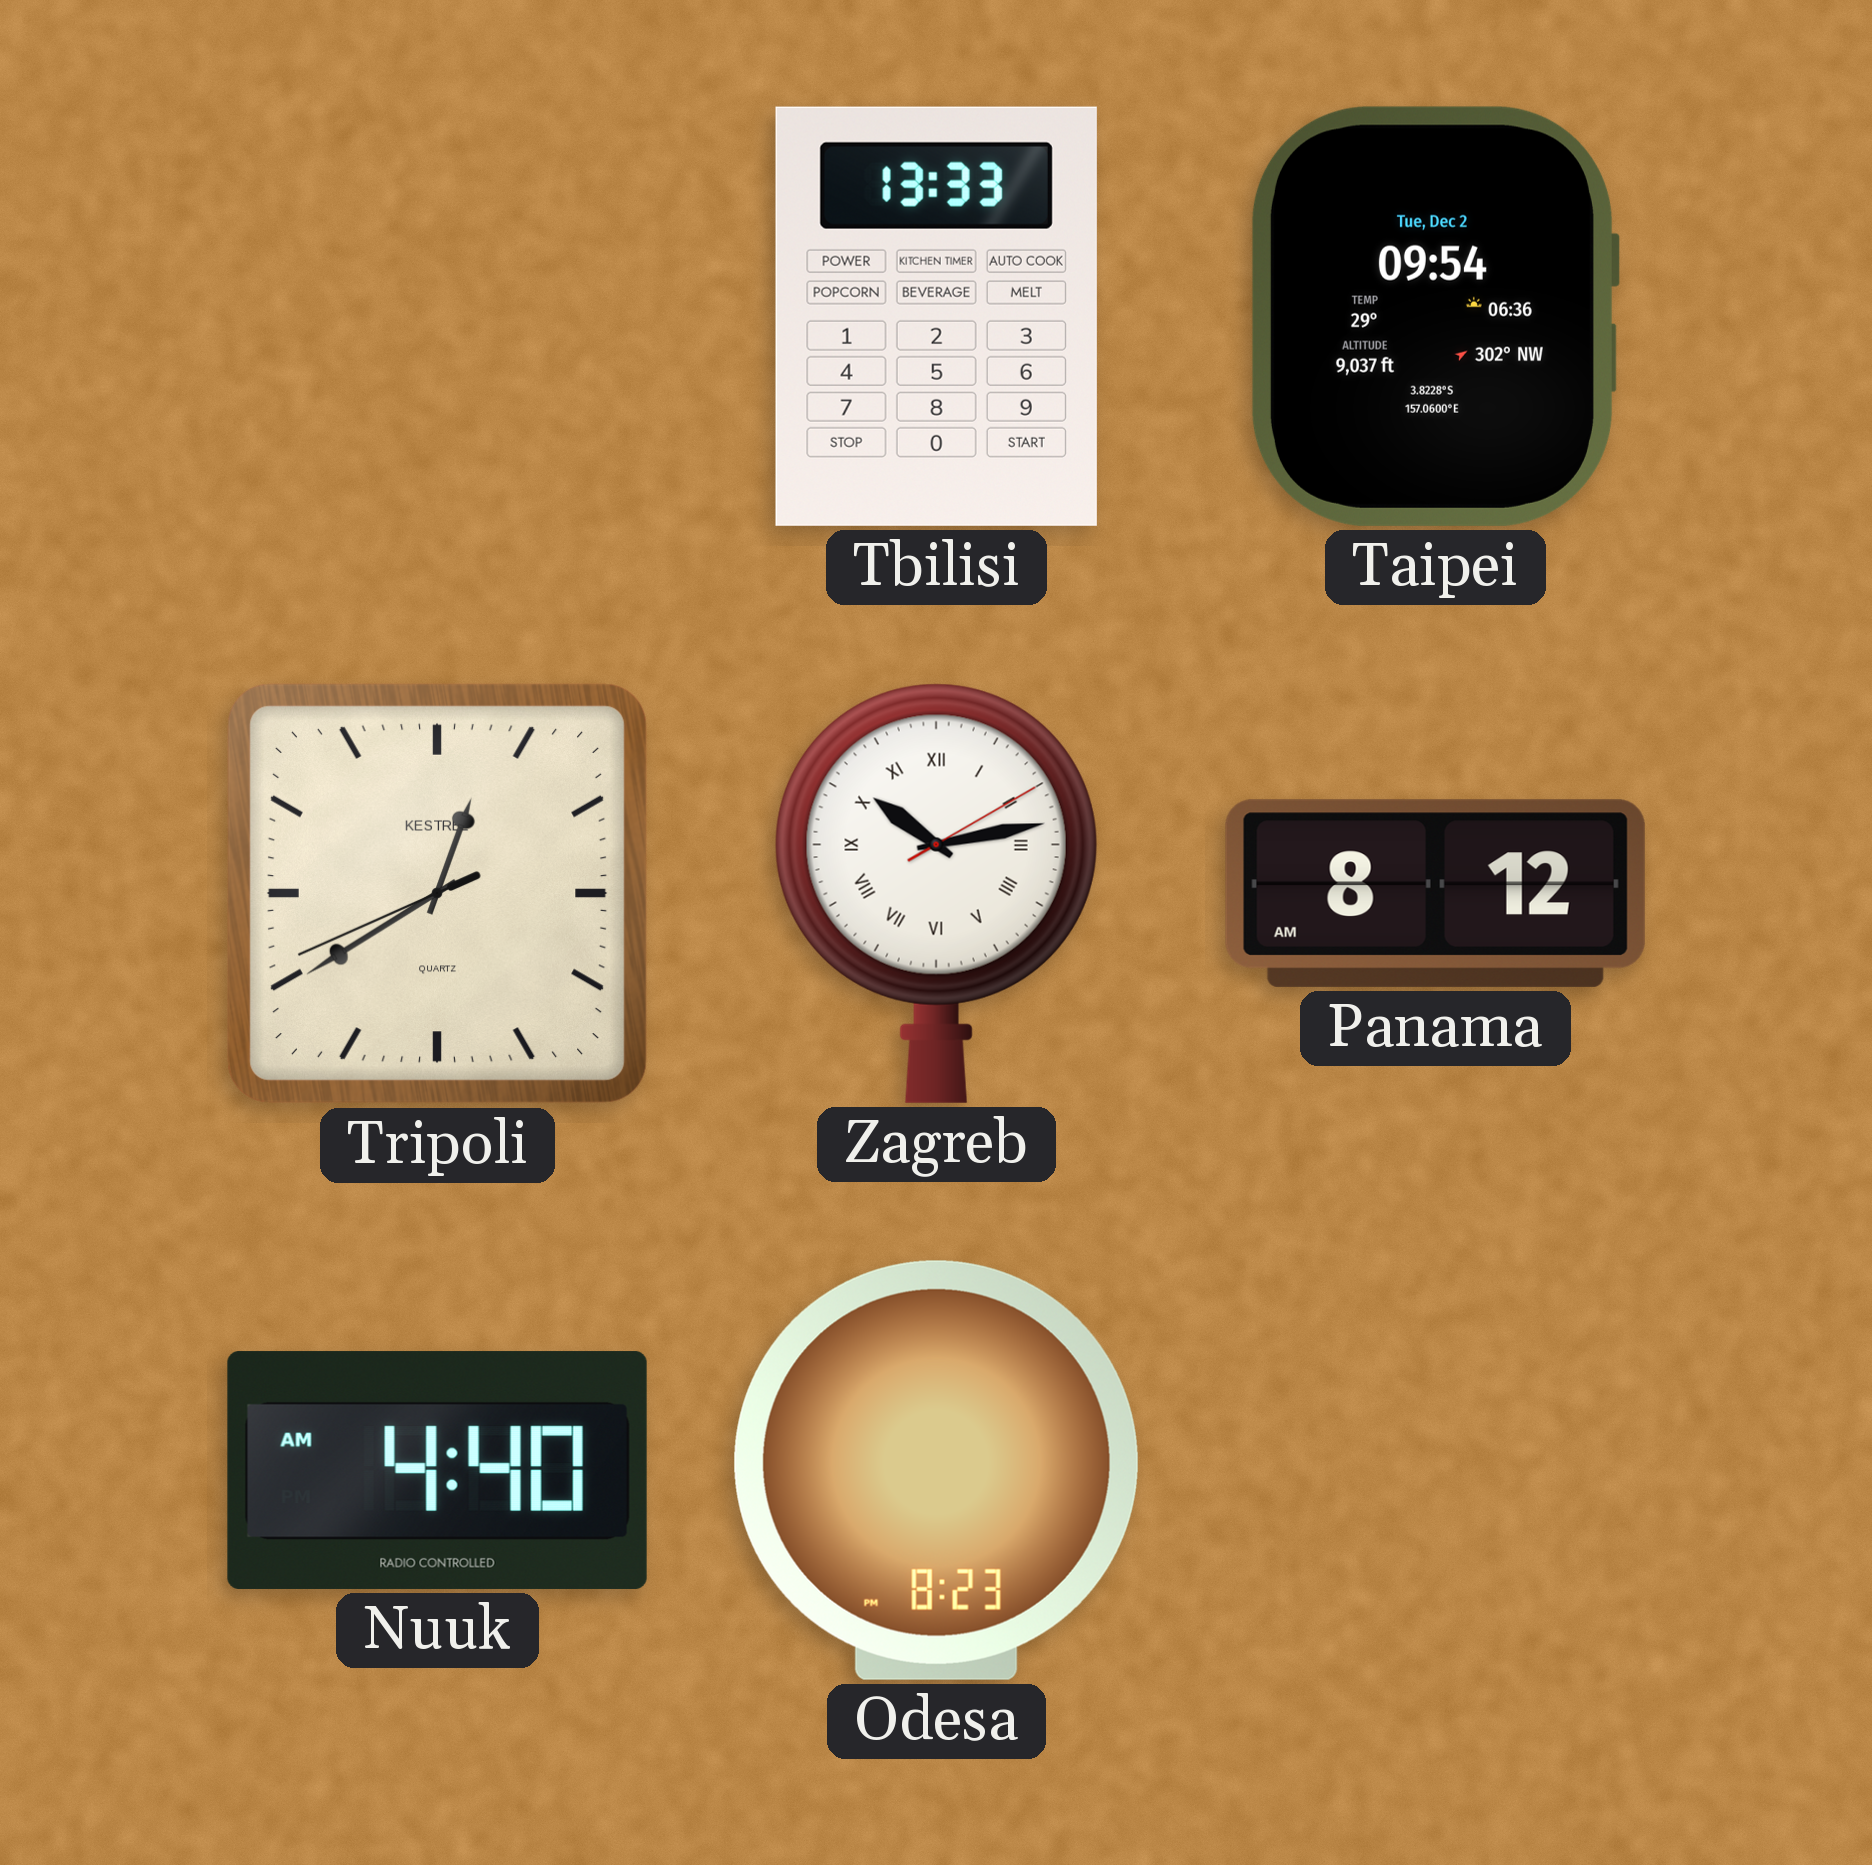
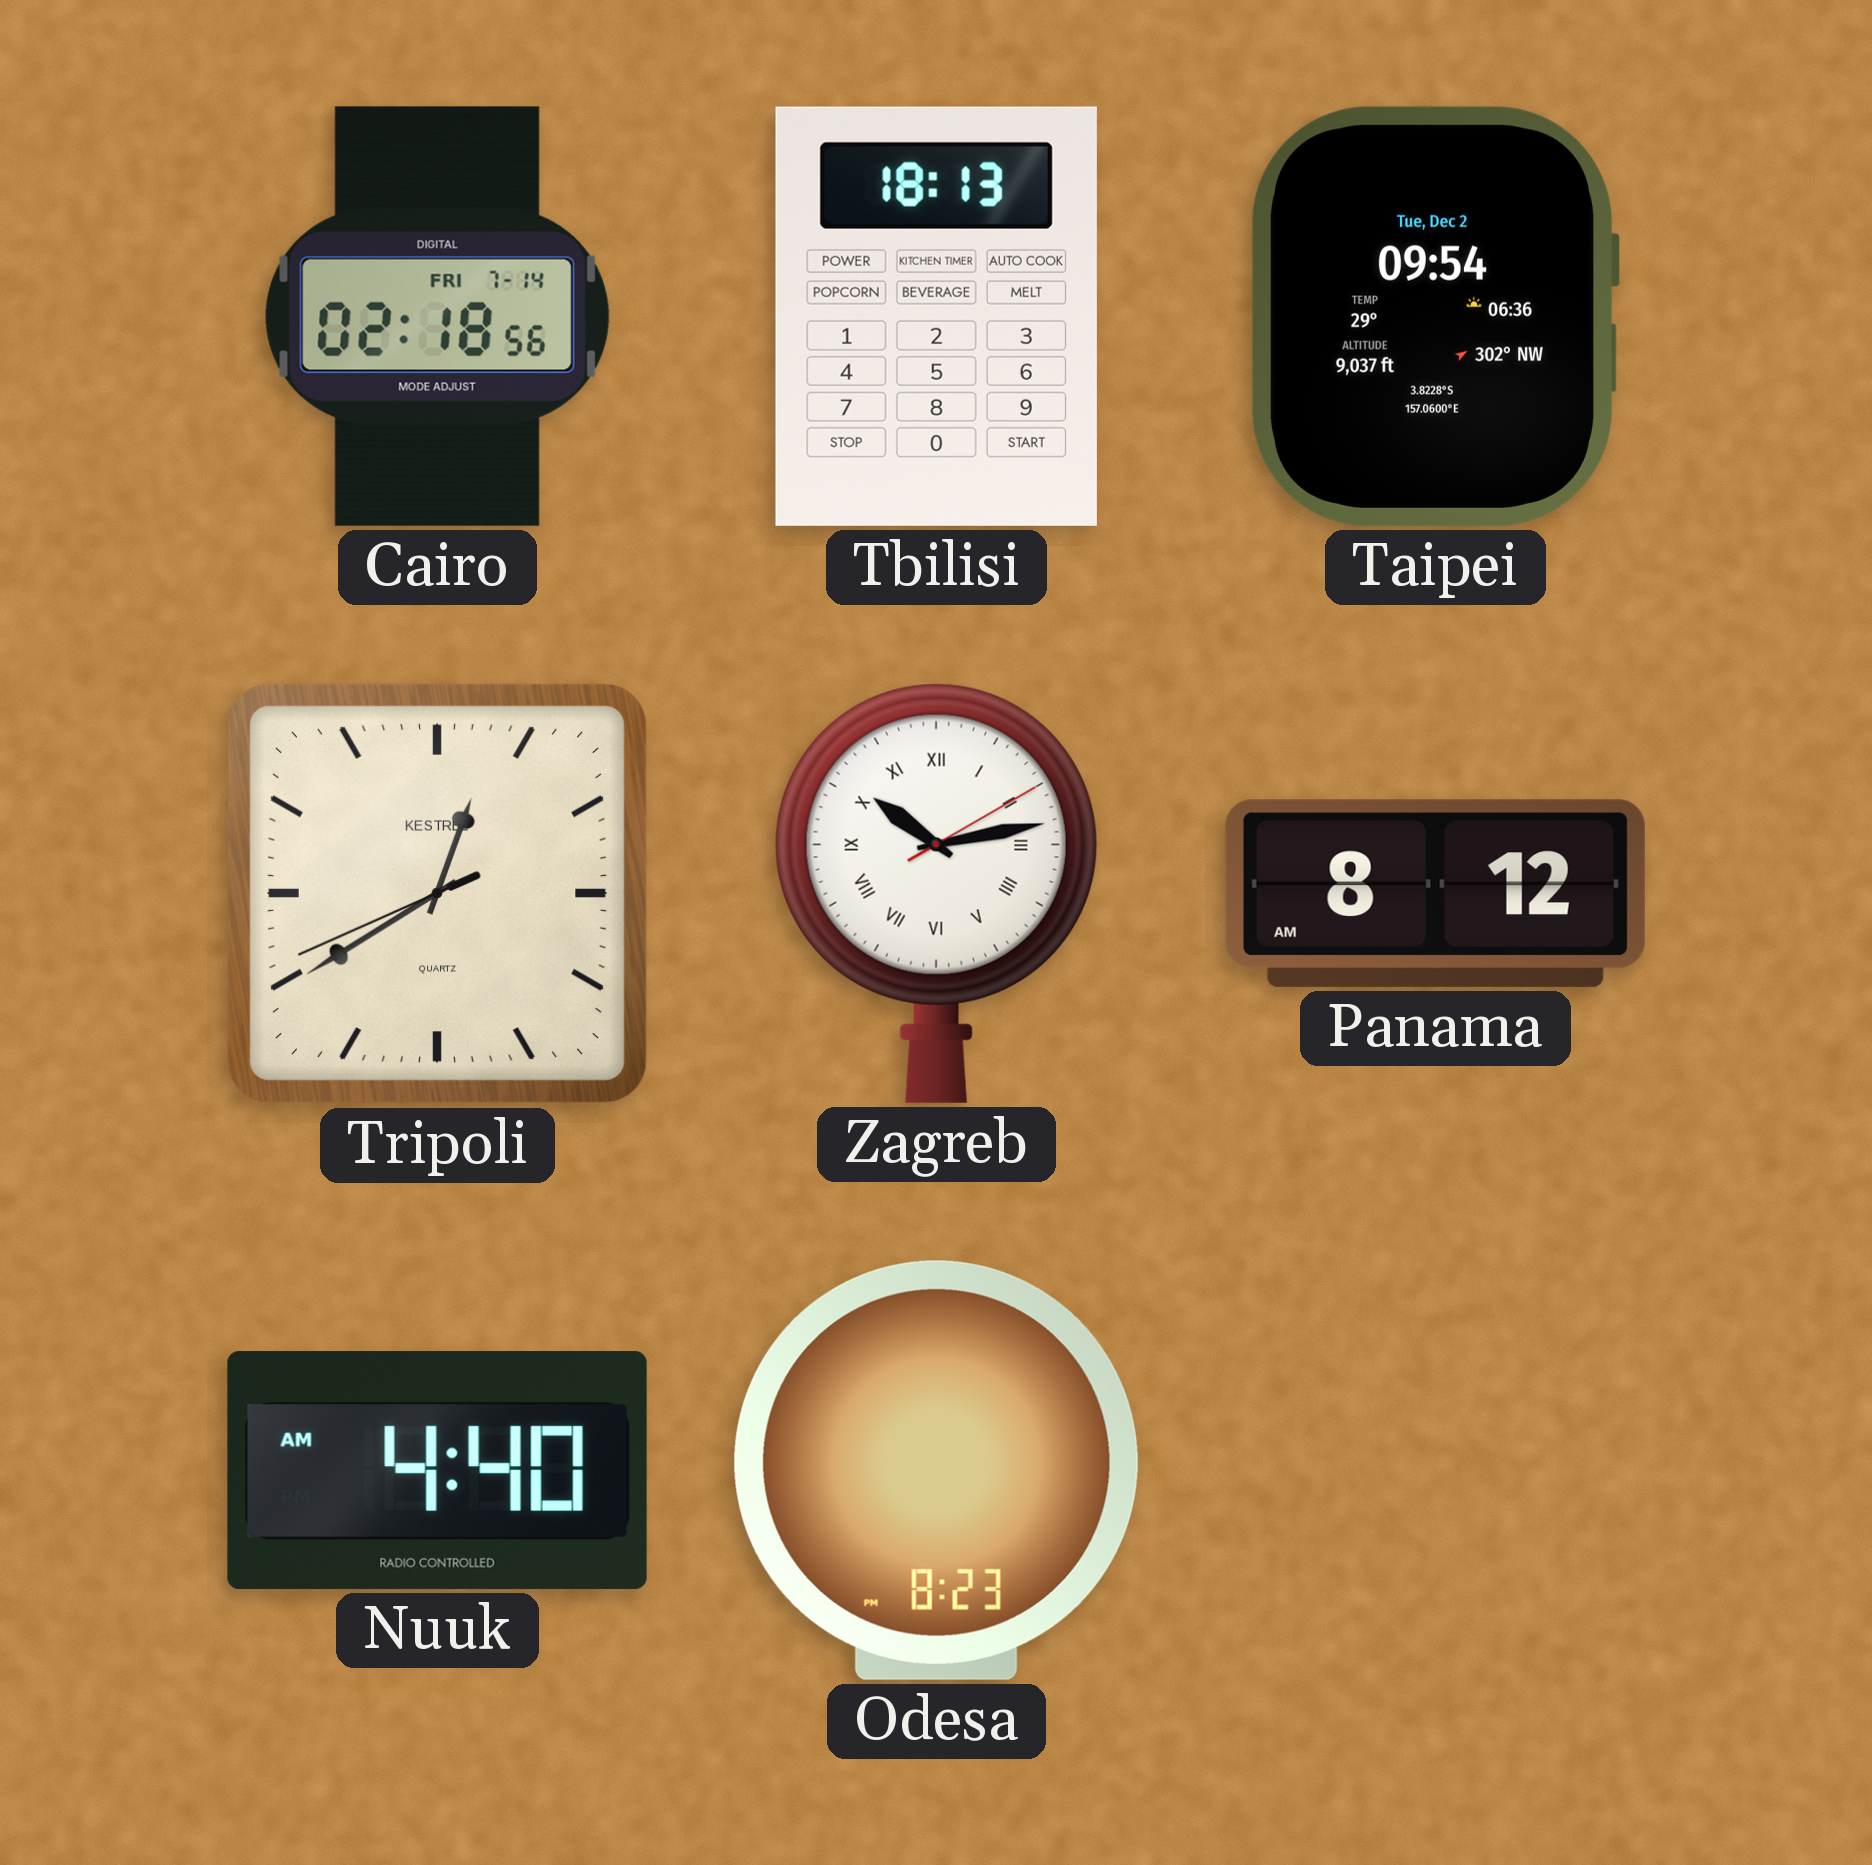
Cairo: none -> 02:18
Tbilisi: 13:33 -> 18:13
